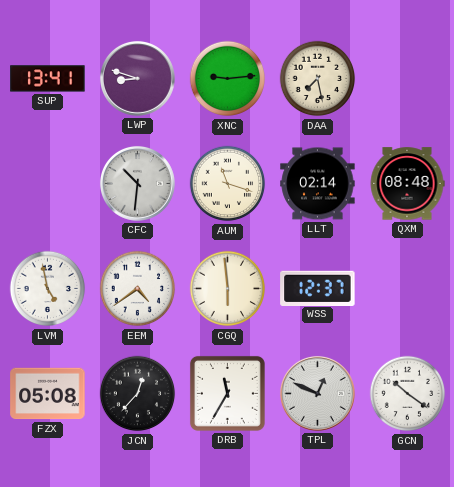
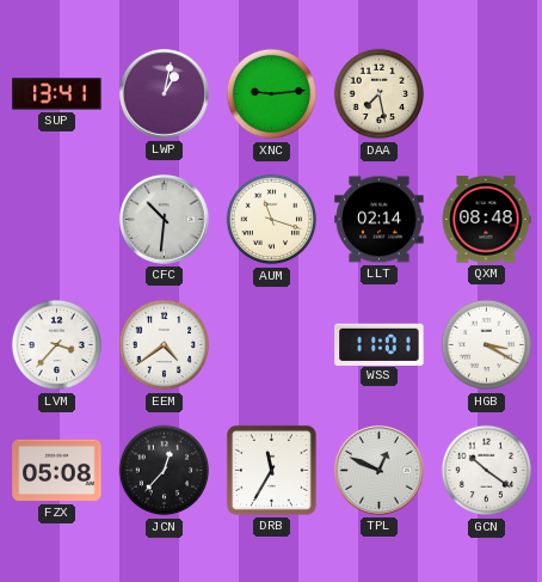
LWP: 8:48 -> 1:02
LVM: 4:58 -> 3:37
CGQ: 5:59 -> none
WSS: 12:37 -> 11:01
HGB: none -> 3:20
